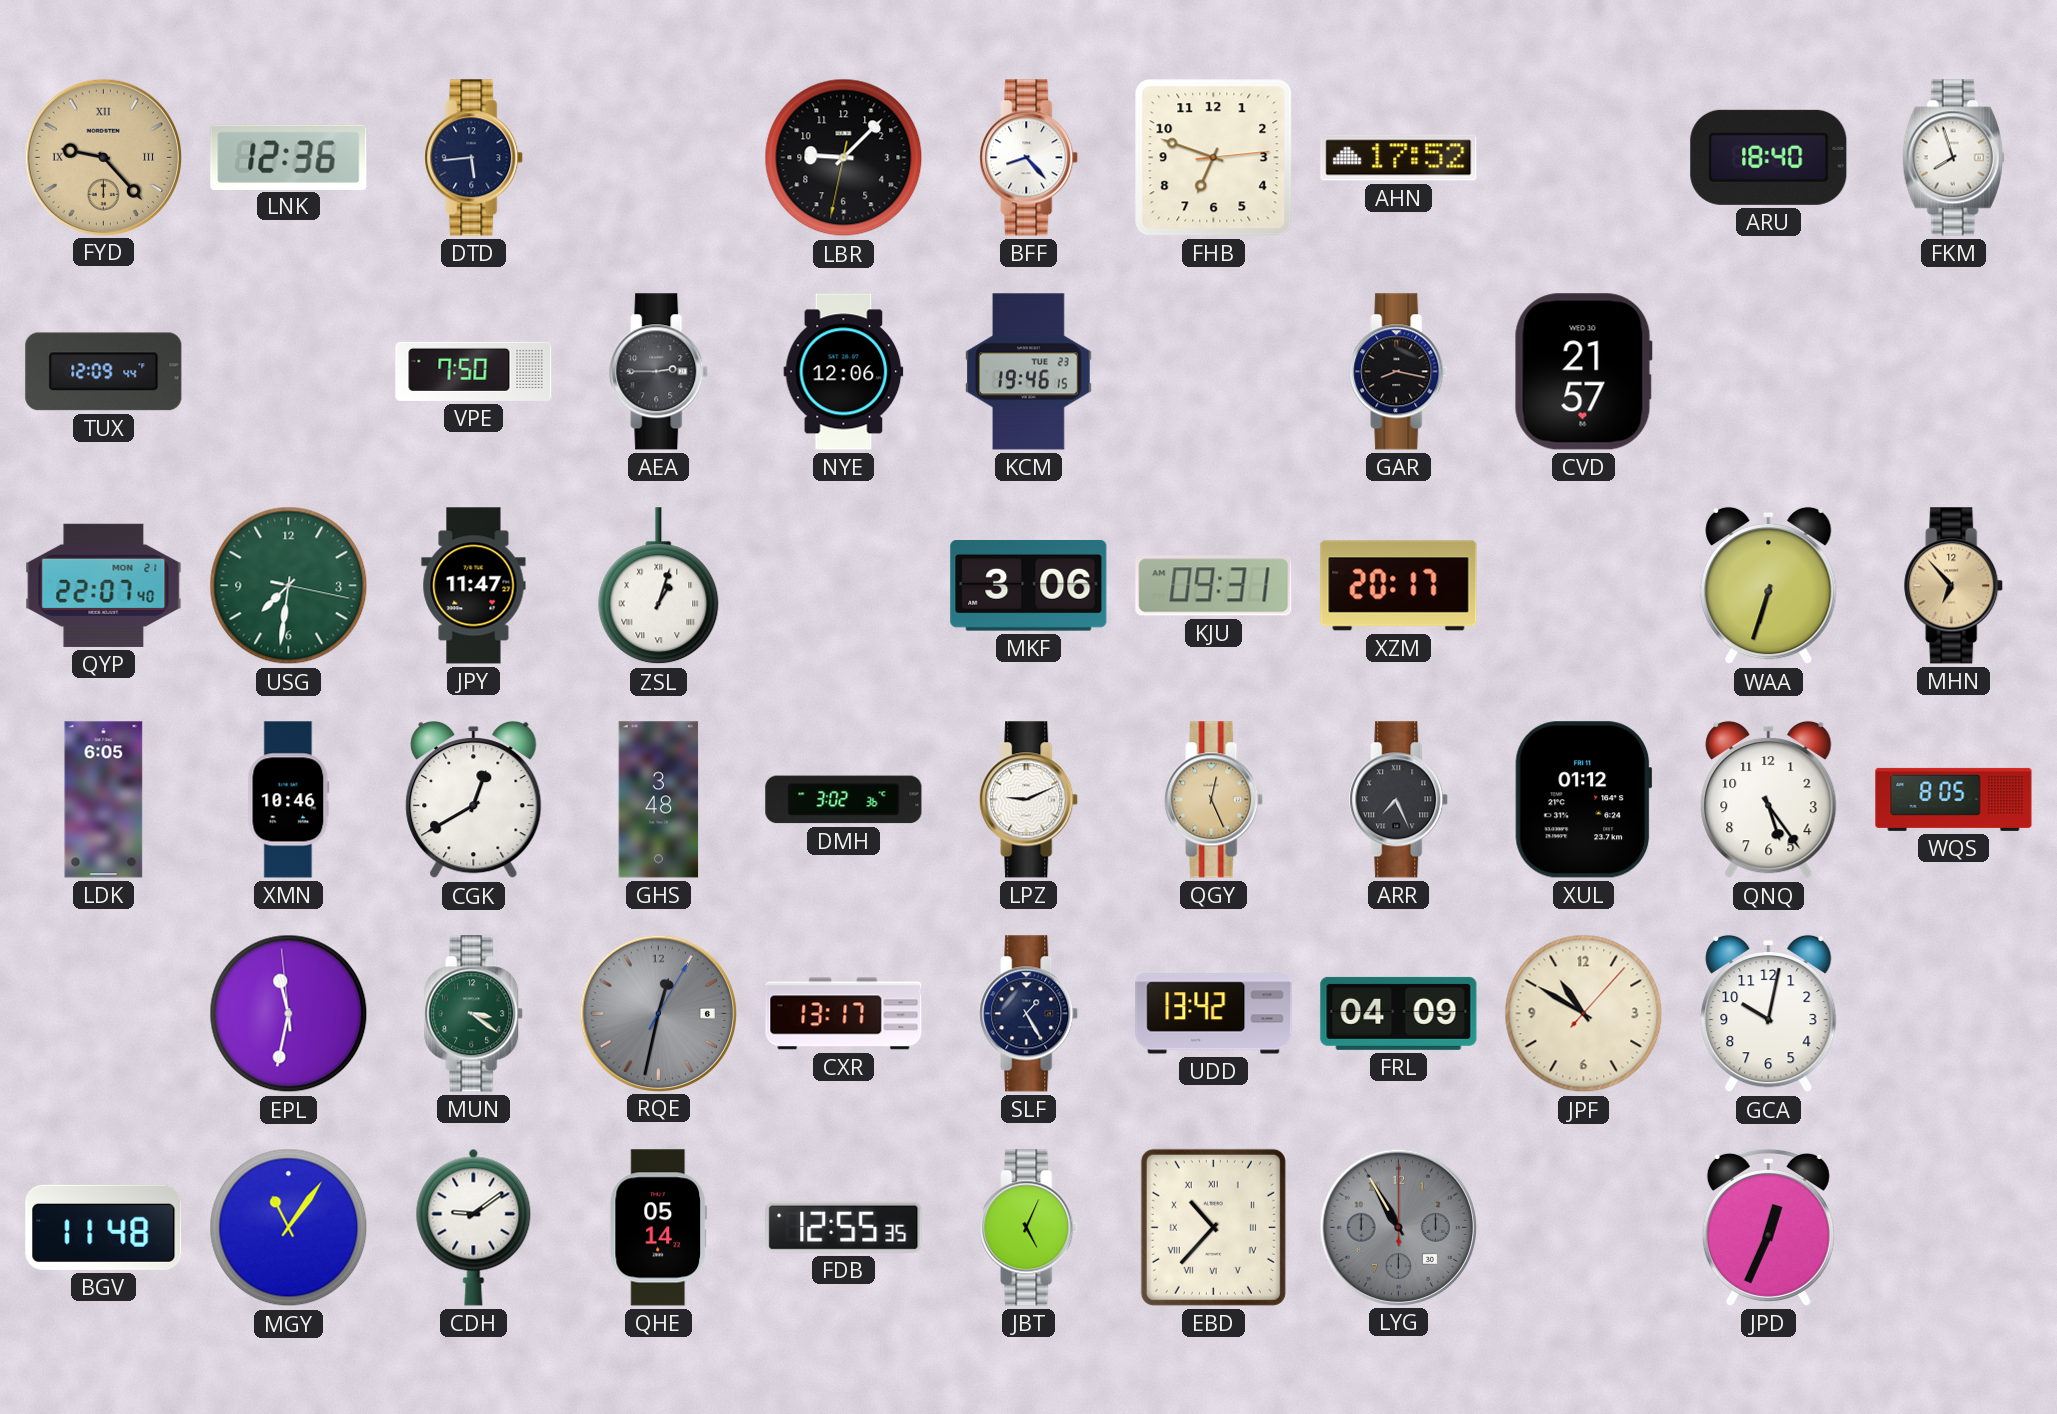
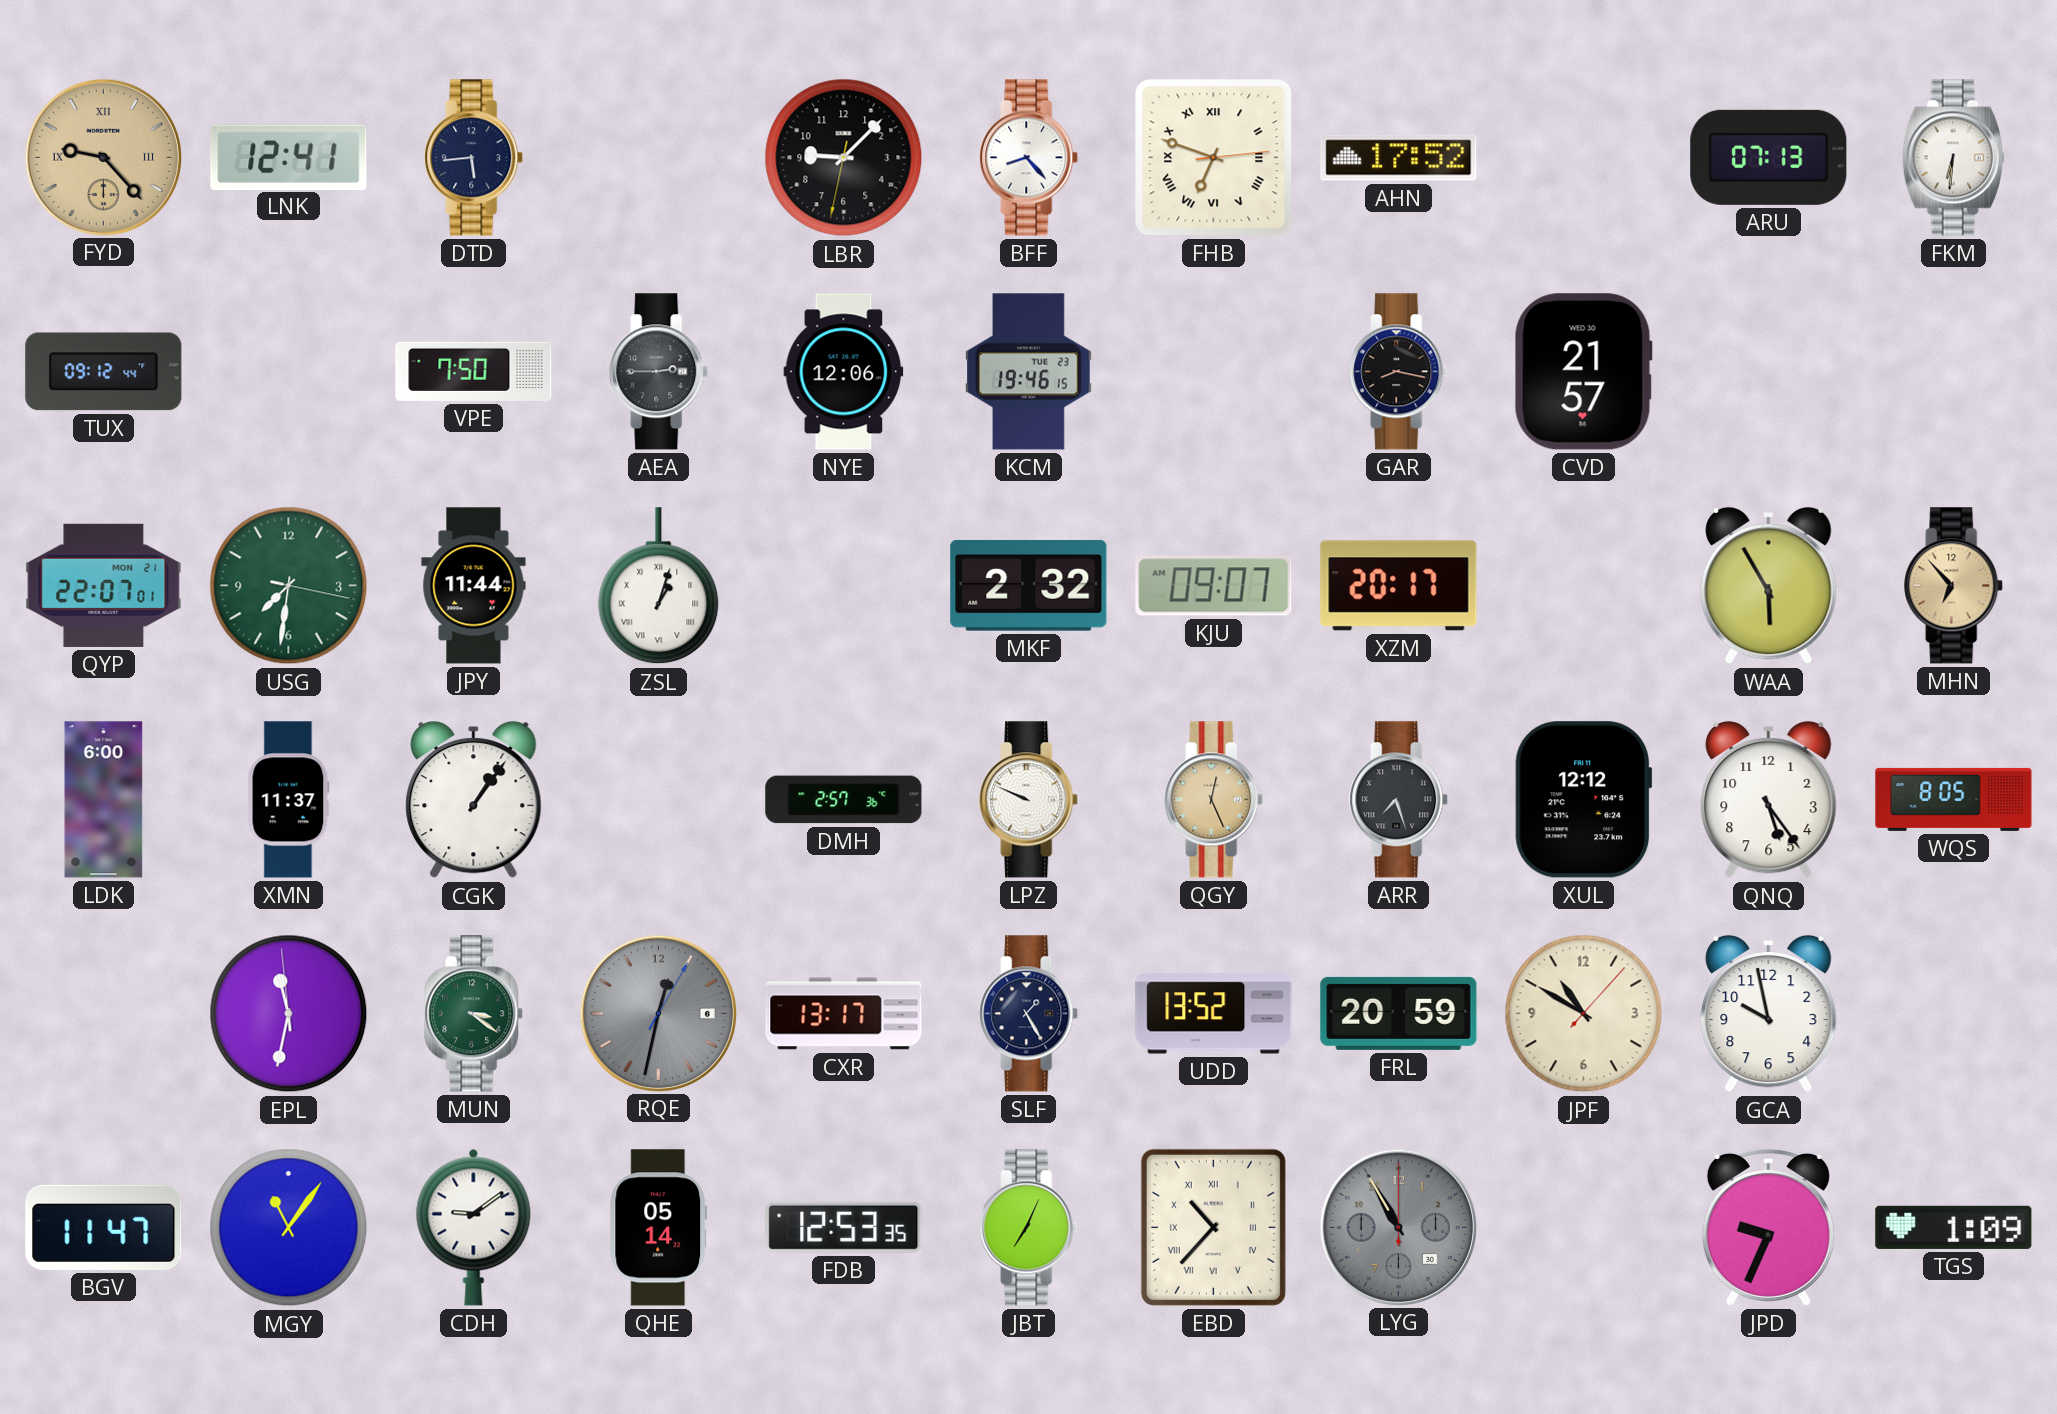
LNK: 12:36 -> 12:41
FHB numerals: Arabic -> Roman
ARU: 18:40 -> 07:13
FKM: 7:57 -> 6:31
TUX: 12:09 -> 09:12
QYP: 22:07:40 -> 22:07:01
JPY: 11:47 -> 11:44
MKF: 3:06 -> 2:32
KJU: 09:31 -> 09:07
WAA: 6:33 -> 5:55
LDK: 6:05 -> 6:00
XMN: 10:46 -> 11:37
CGK: 12:40 -> 1:06
GHS: 3:48 -> none
DMH: 3:02 -> 2:57
LPZ: 9:11 -> 9:49
ARR: 7:26 -> 7:27
XUL: 01:12 -> 12:12
UDD: 13:42 -> 13:52
FRL: 04:09 -> 20:59
GCA: 10:02 -> 9:58
BGV: 11:48 -> 11:47
FDB: 12:55 -> 12:53
JBT: 5:04 -> 7:04
JPD: 12:34 -> 9:34
TGS: none -> 1:09
